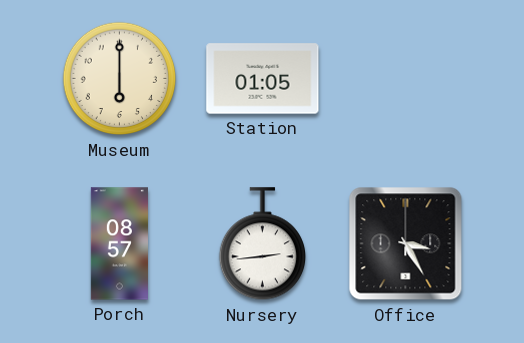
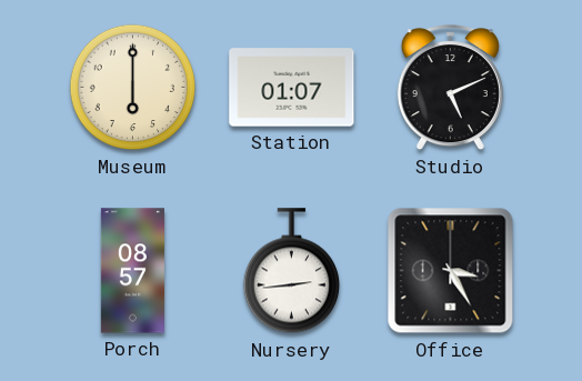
Station: 01:05 -> 01:07
Studio: none -> 5:11
